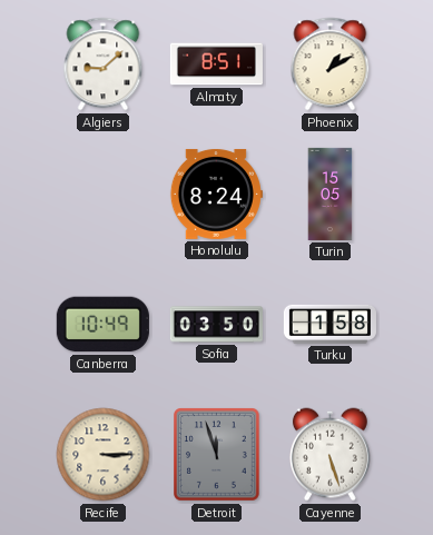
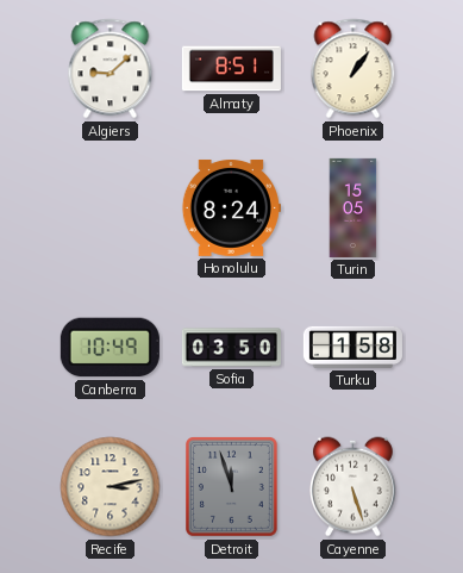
Phoenix: 1:10 -> 1:06
Recife: 3:15 -> 3:13
